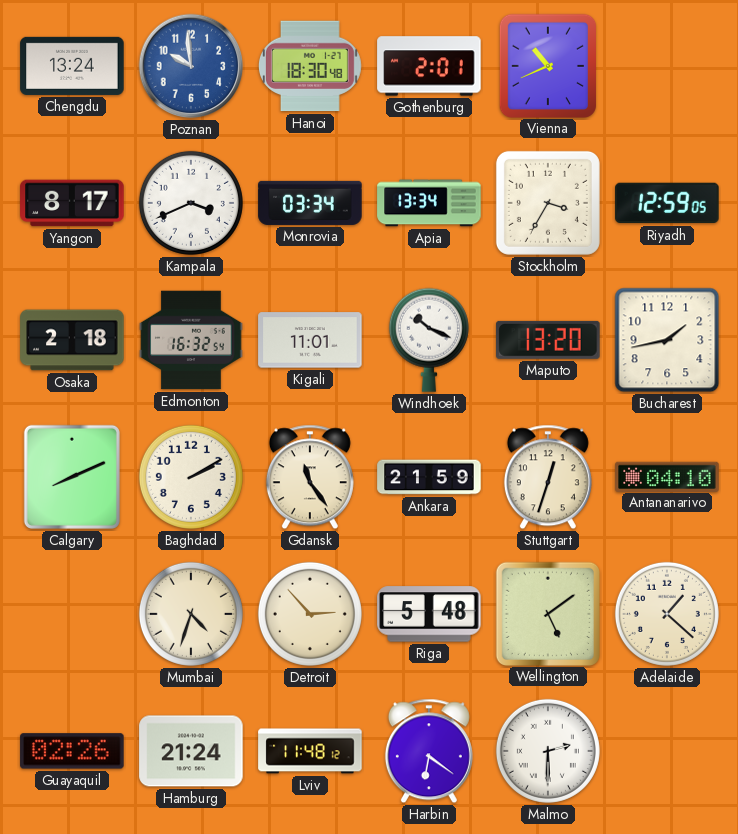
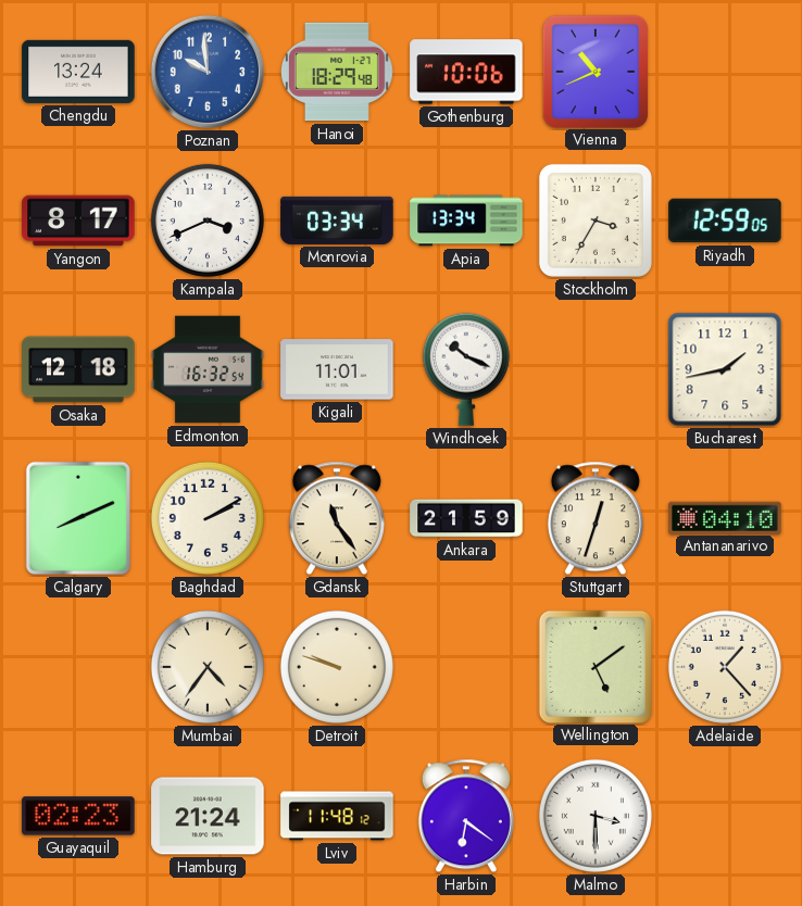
Hanoi: 18:30 -> 18:29
Gothenburg: 2:01 -> 10:06
Osaka: 2:18 -> 12:18
Maputo: 13:20 -> none
Mumbai: 4:33 -> 4:36
Detroit: 2:53 -> 9:48
Riga: 5:48 -> none
Adelaide: 1:22 -> 1:23
Guayaquil: 02:26 -> 02:23
Malmo: 2:30 -> 3:30
